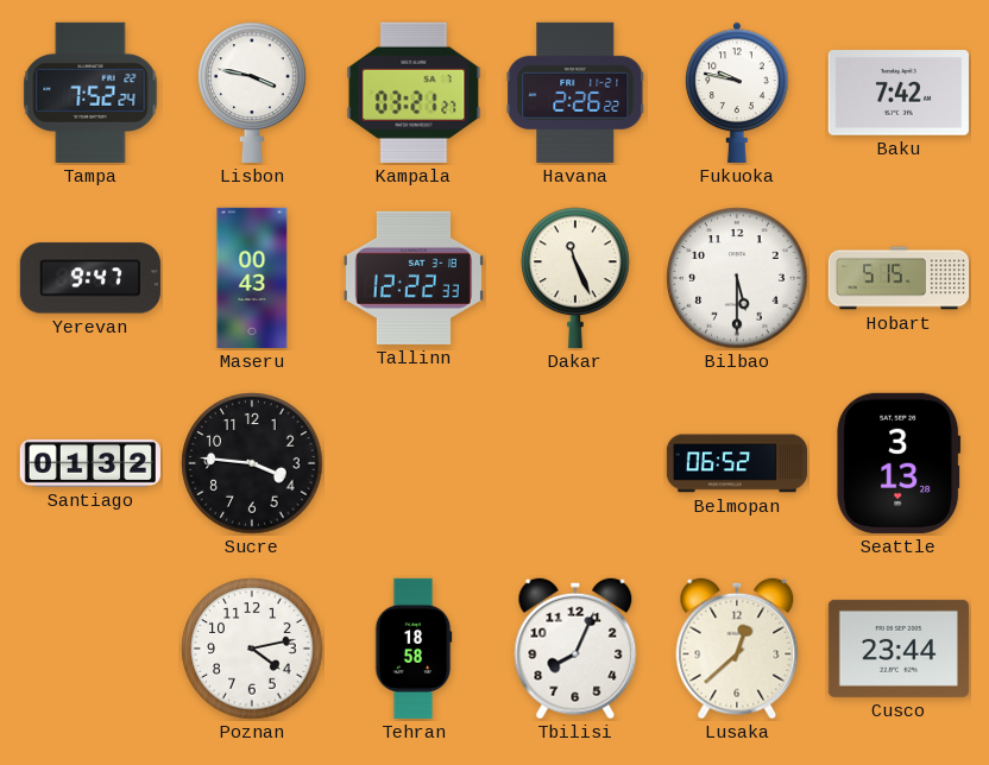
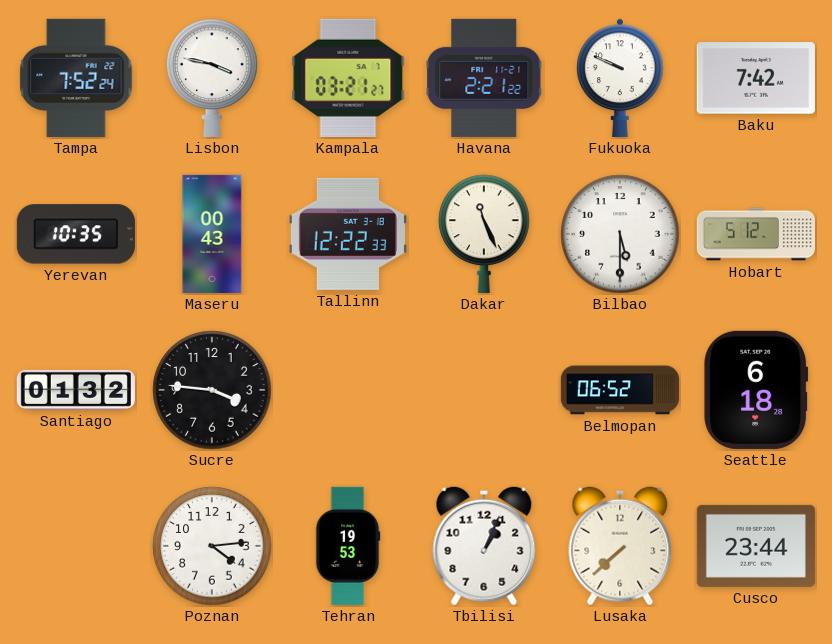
Havana: 2:26 -> 2:21
Fukuoka: 9:47 -> 9:49
Yerevan: 9:47 -> 10:35
Hobart: 5:15 -> 5:12
Seattle: 3:13 -> 6:18
Poznan: 4:13 -> 4:14
Tehran: 18:58 -> 19:53
Tbilisi: 8:04 -> 1:04
Lusaka: 12:38 -> 7:38
